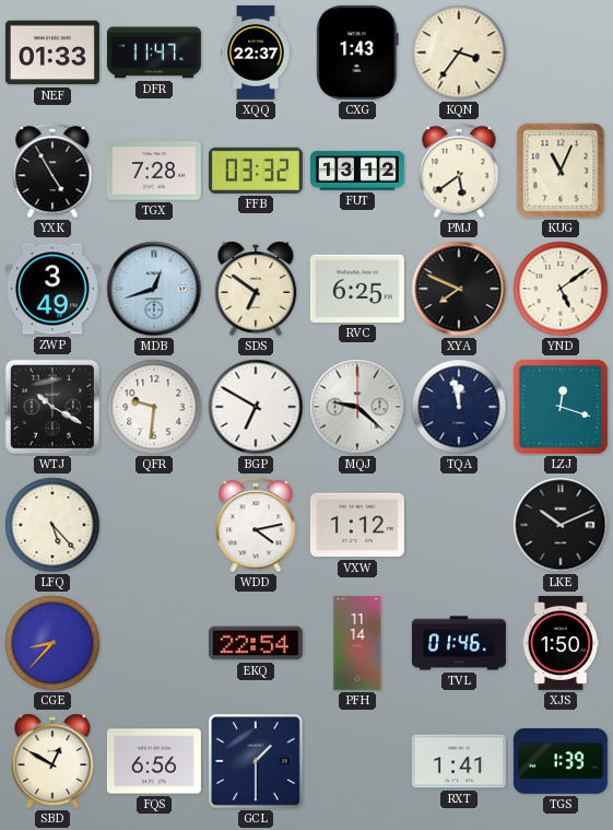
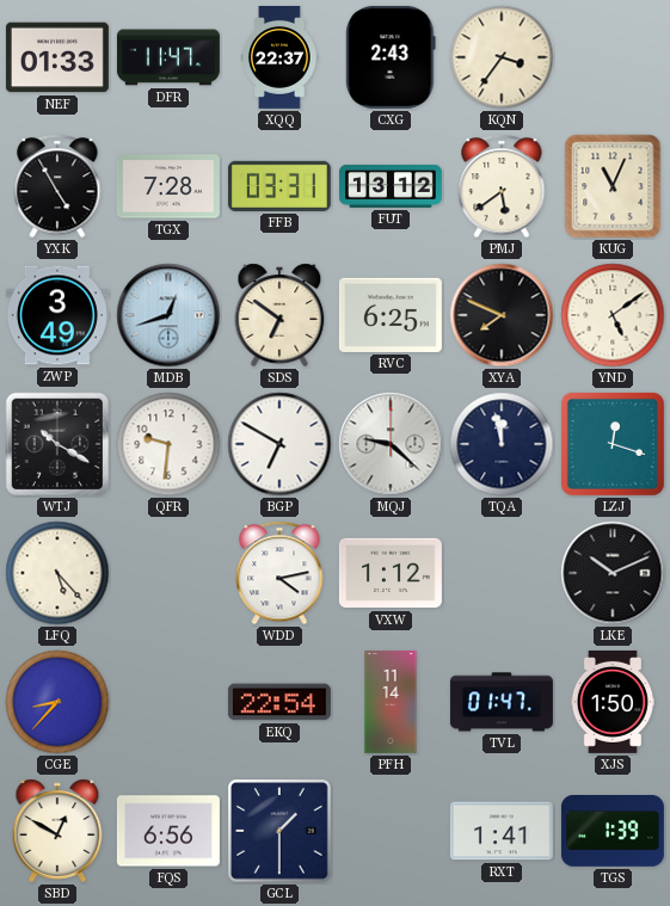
CXG: 1:43 -> 2:43
FFB: 03:32 -> 03:31
TVL: 01:46 -> 01:47
